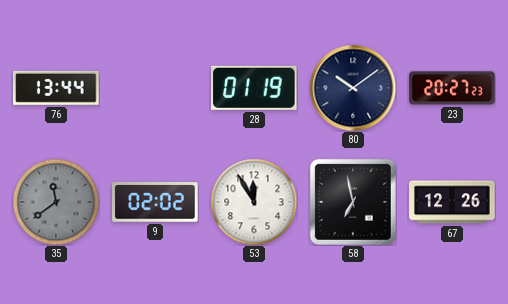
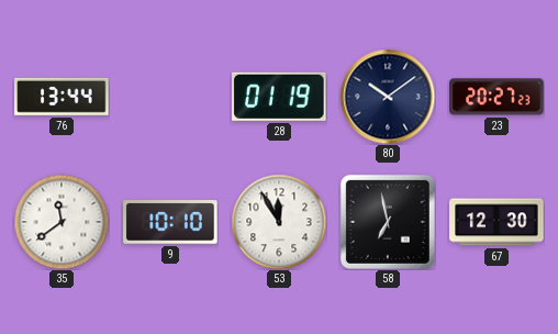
35 dial: grey -> white
9: 02:02 -> 10:10
67: 12:26 -> 12:30
